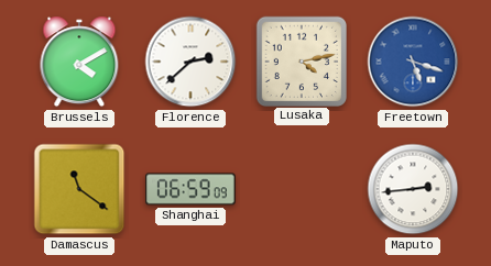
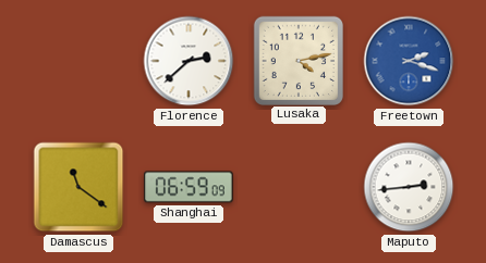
Brussels: 4:10 -> none
Freetown: 5:18 -> 2:18
